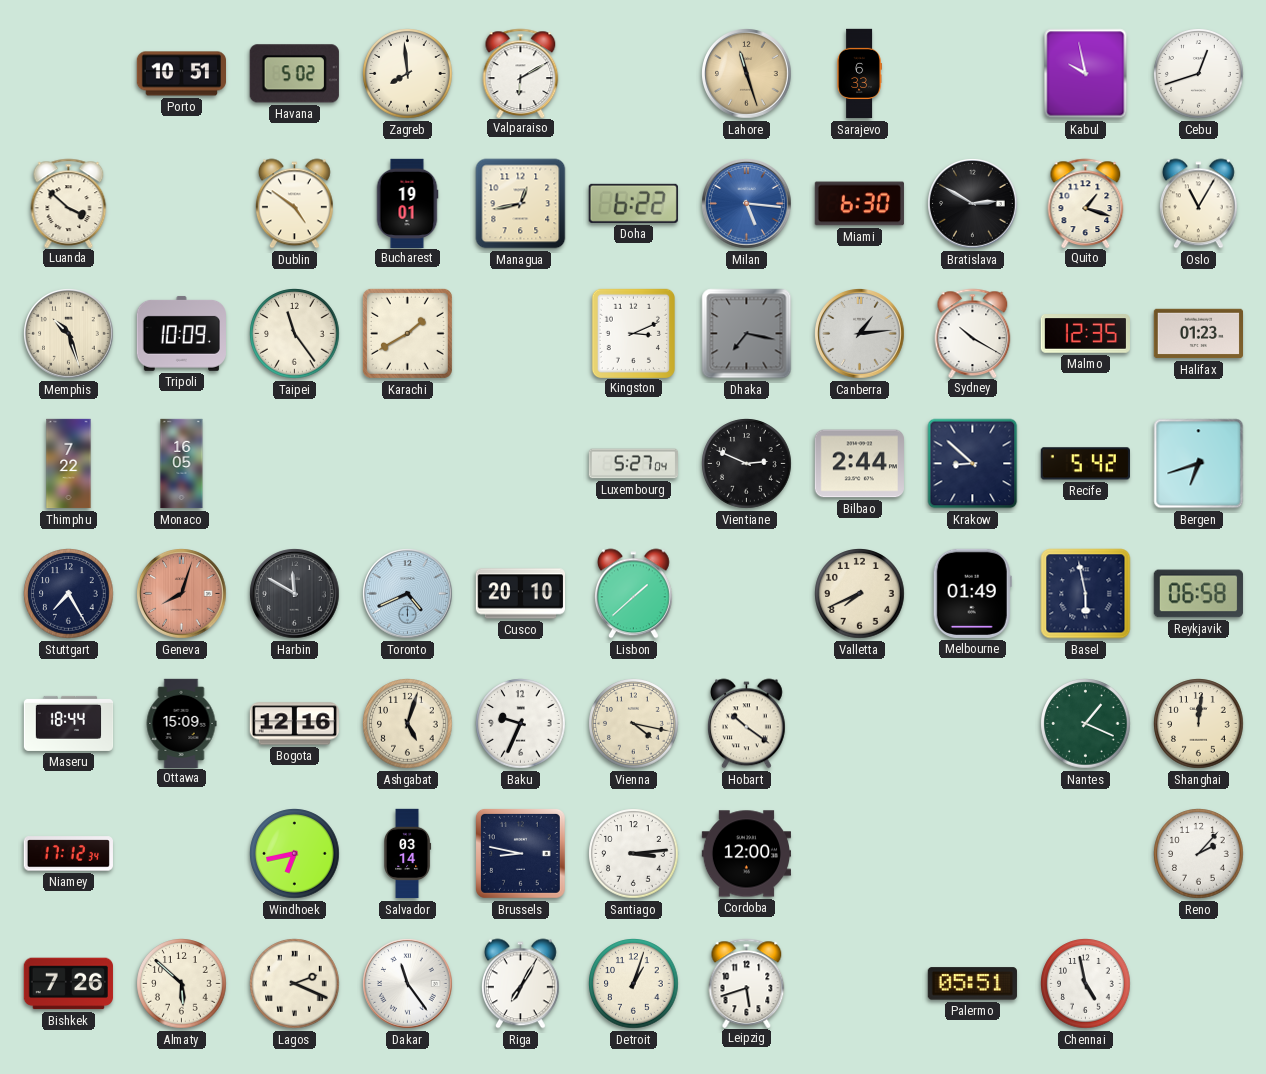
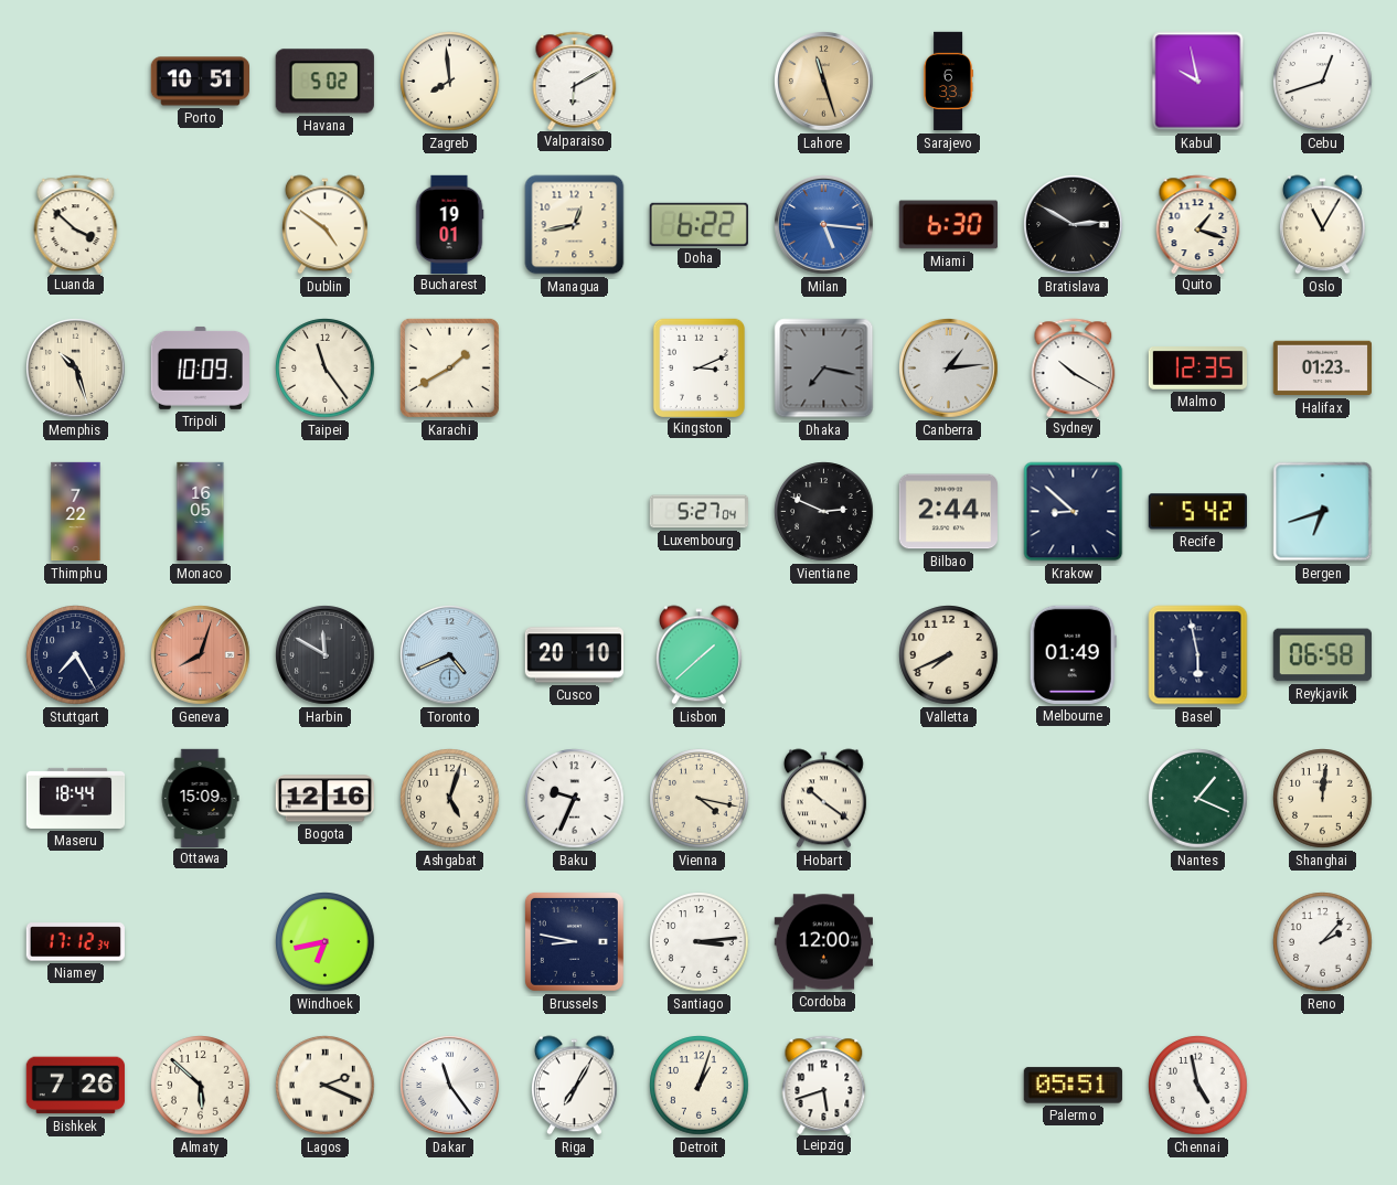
Salvador: 03:14 -> none
